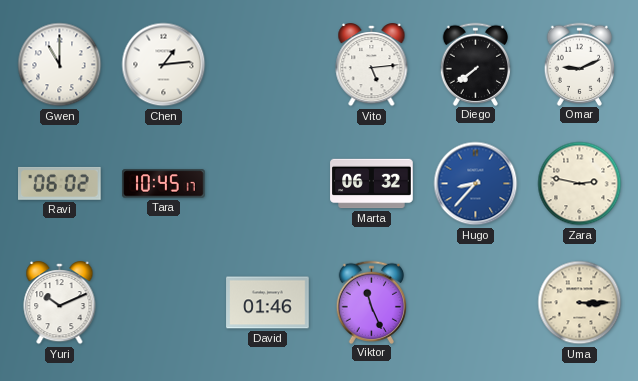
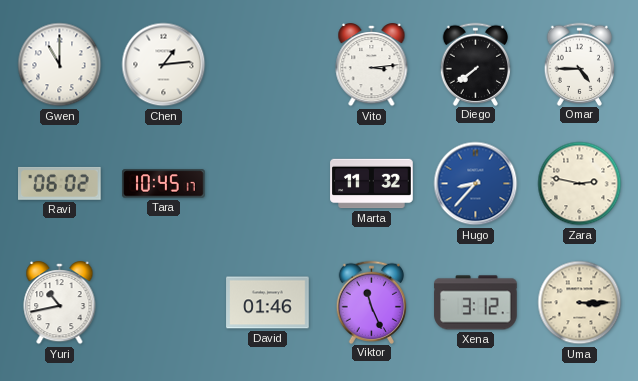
Vito: 5:14 -> 3:14
Omar: 9:11 -> 4:45
Marta: 06:32 -> 11:32
Yuri: 10:11 -> 10:43
Xena: none -> 3:12
